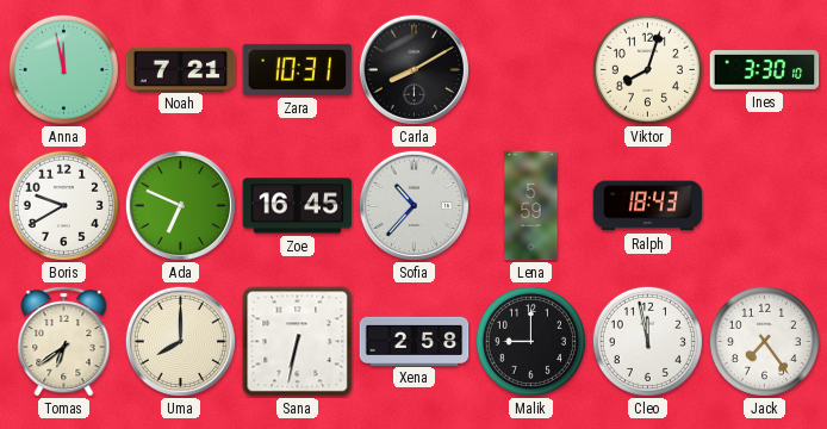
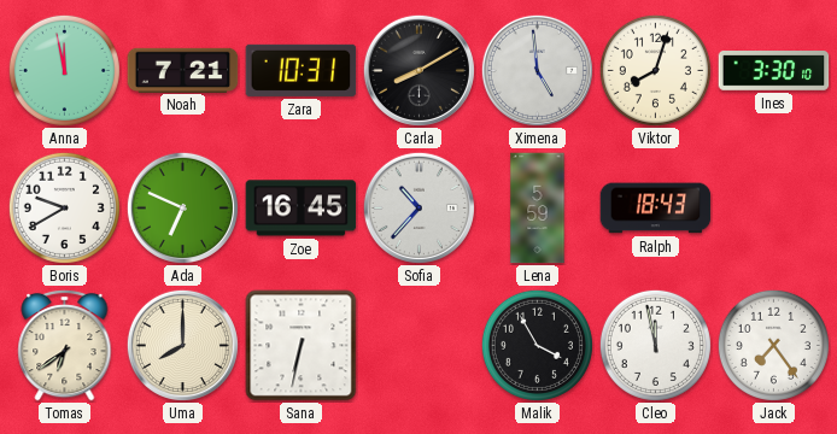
Ximena: none -> 4:59
Xena: 2:58 -> none
Malik: 9:00 -> 3:55
